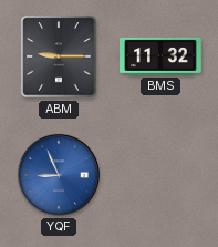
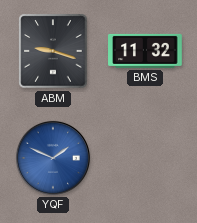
ABM: 9:15 -> 9:18
YQF: 8:56 -> 1:49
